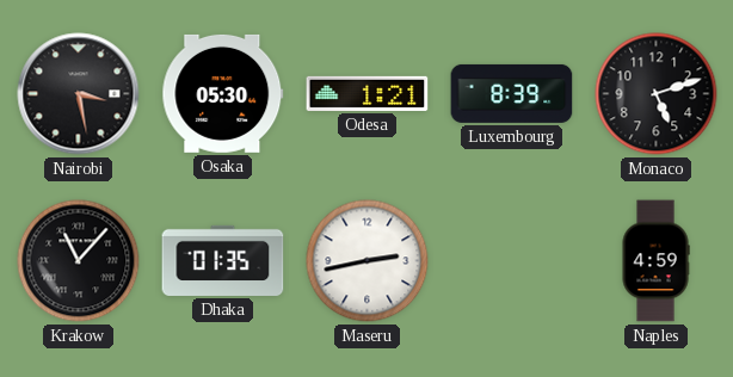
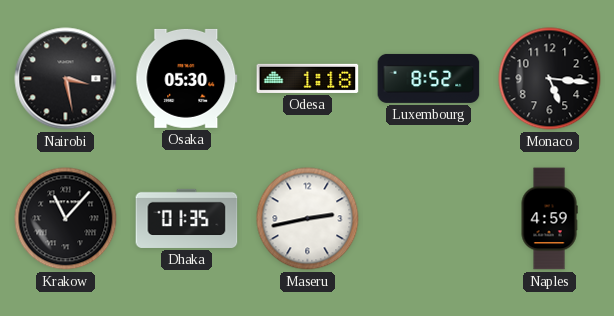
Odesa: 1:21 -> 1:18
Luxembourg: 8:39 -> 8:52
Monaco: 5:12 -> 5:16
